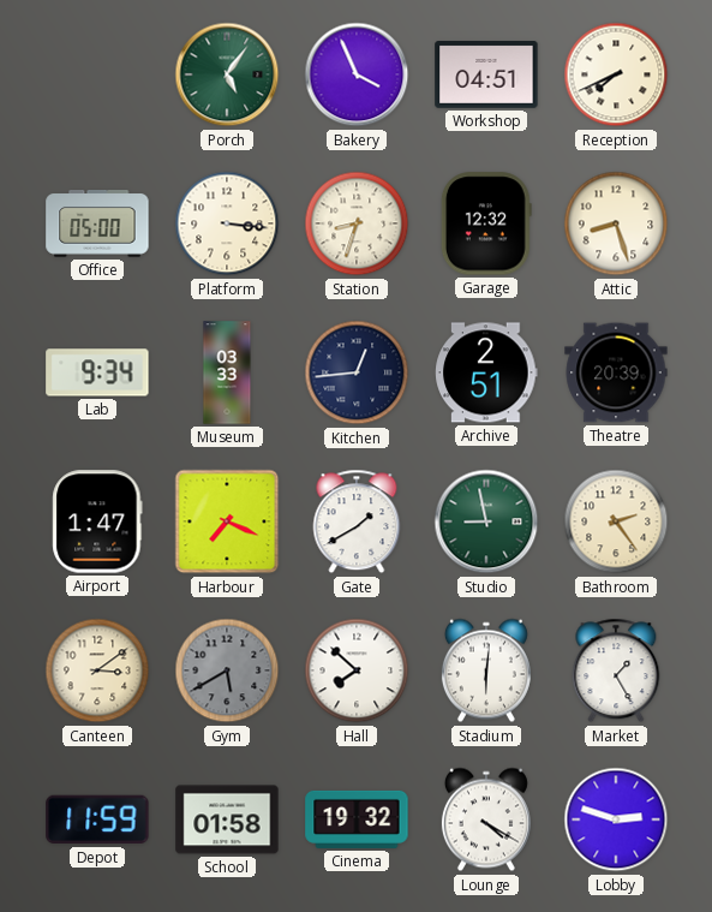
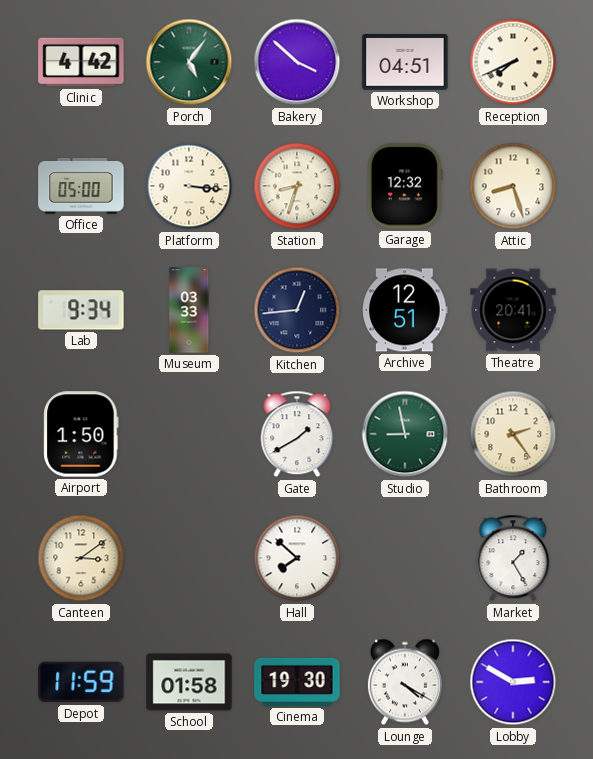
Clinic: none -> 4:42
Bakery: 3:56 -> 3:52
Archive: 2:51 -> 12:51
Theatre: 20:39 -> 20:41
Airport: 1:47 -> 1:50
Harbour: 7:19 -> none
Gym: 5:40 -> none
Stadium: 6:01 -> none
Cinema: 19:32 -> 19:30
Lobby: 2:48 -> 2:50
